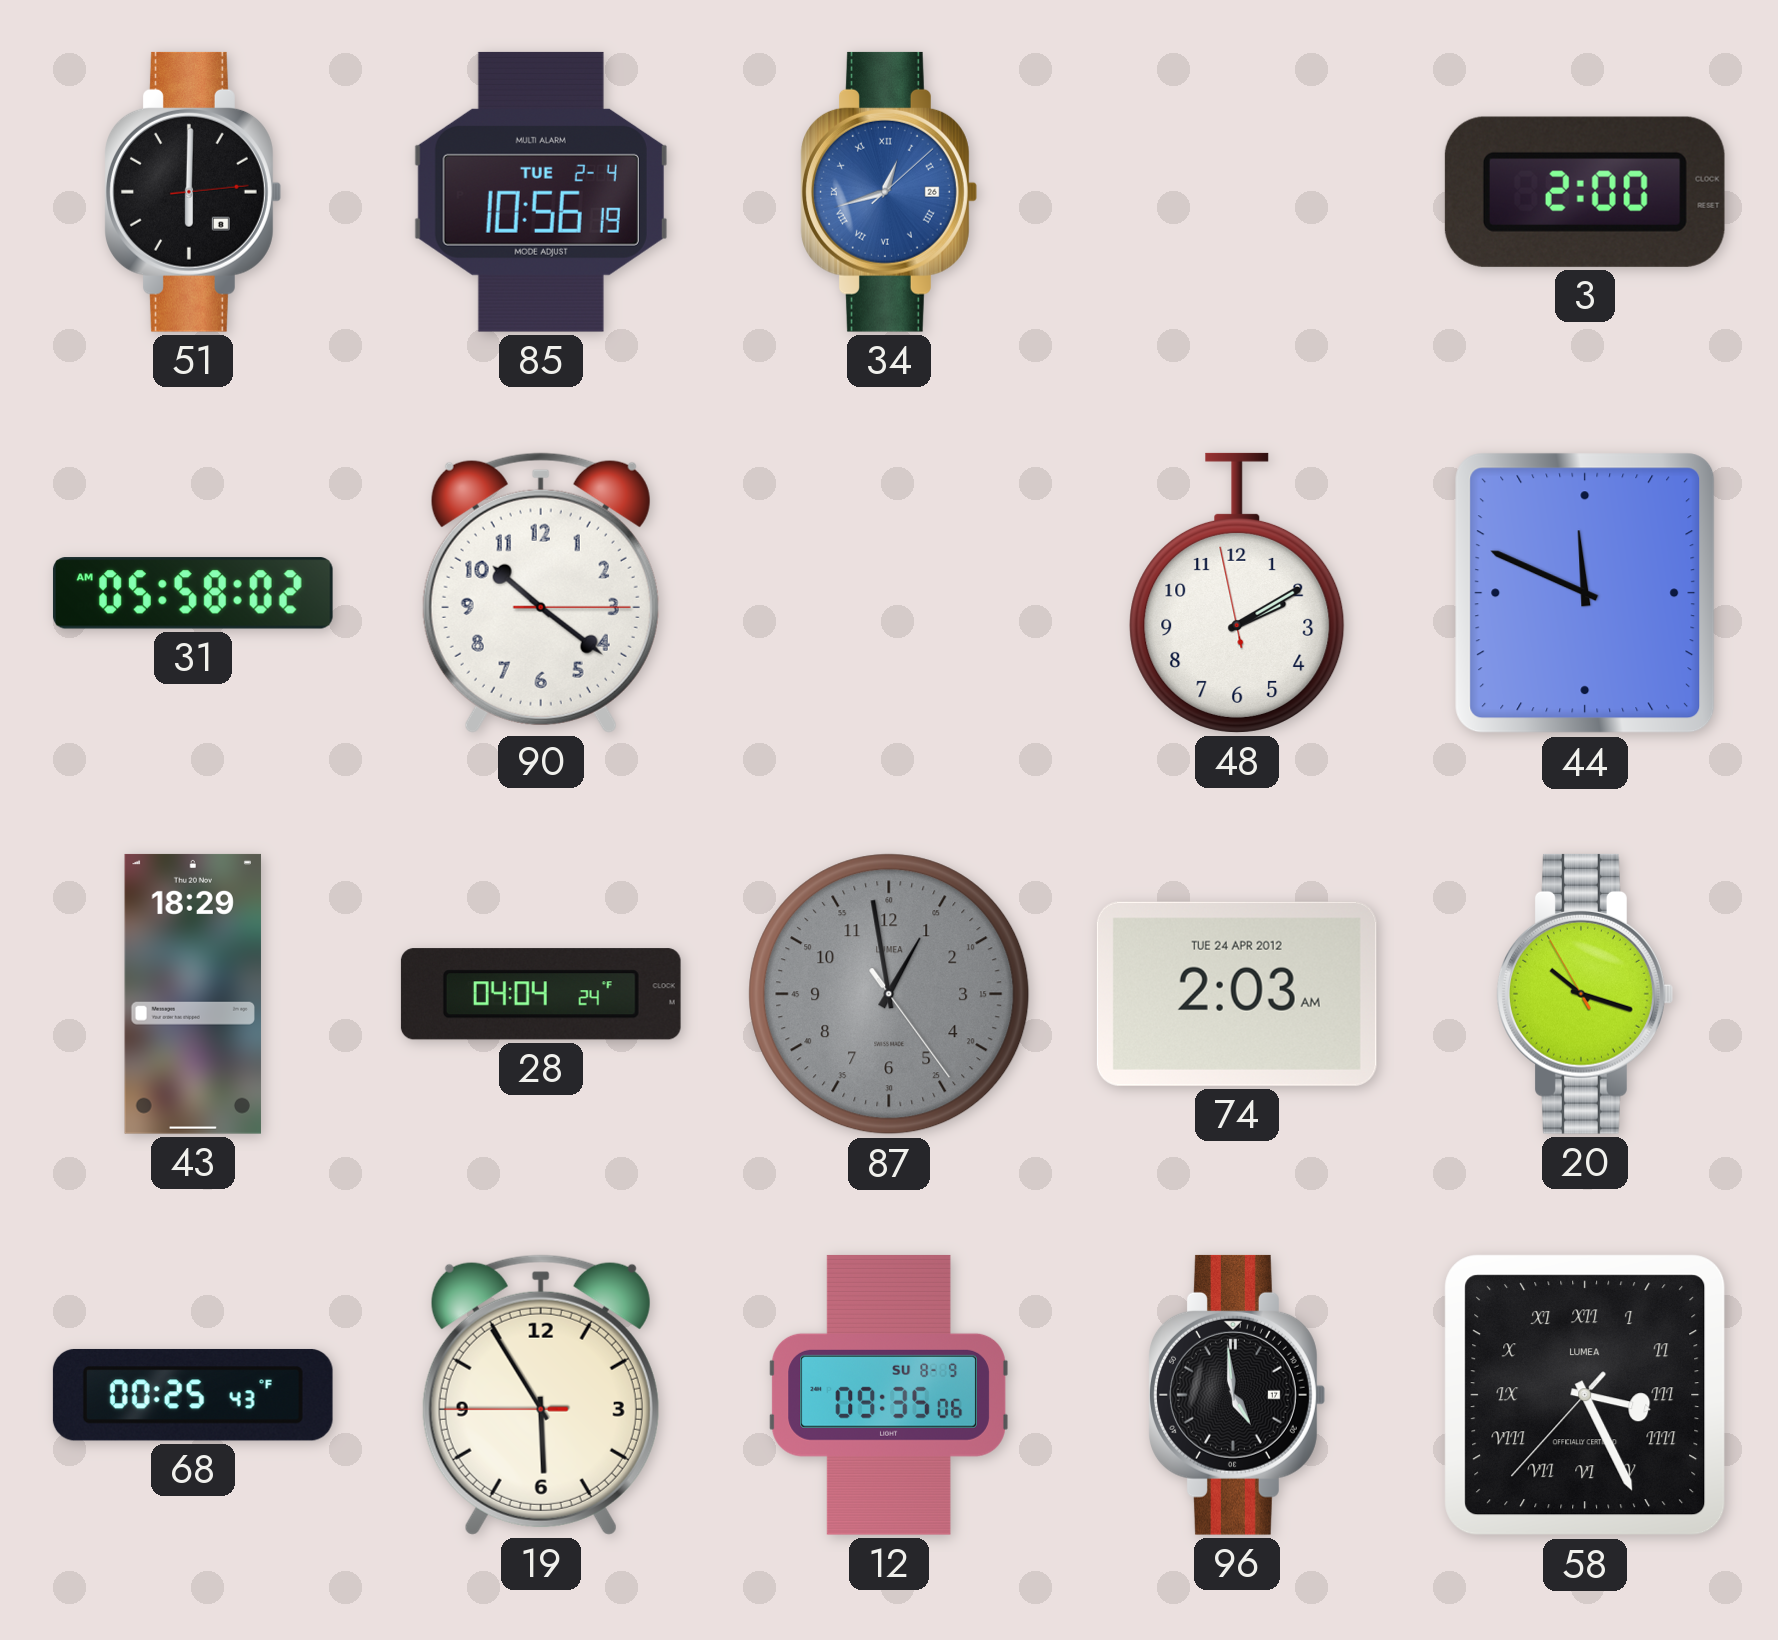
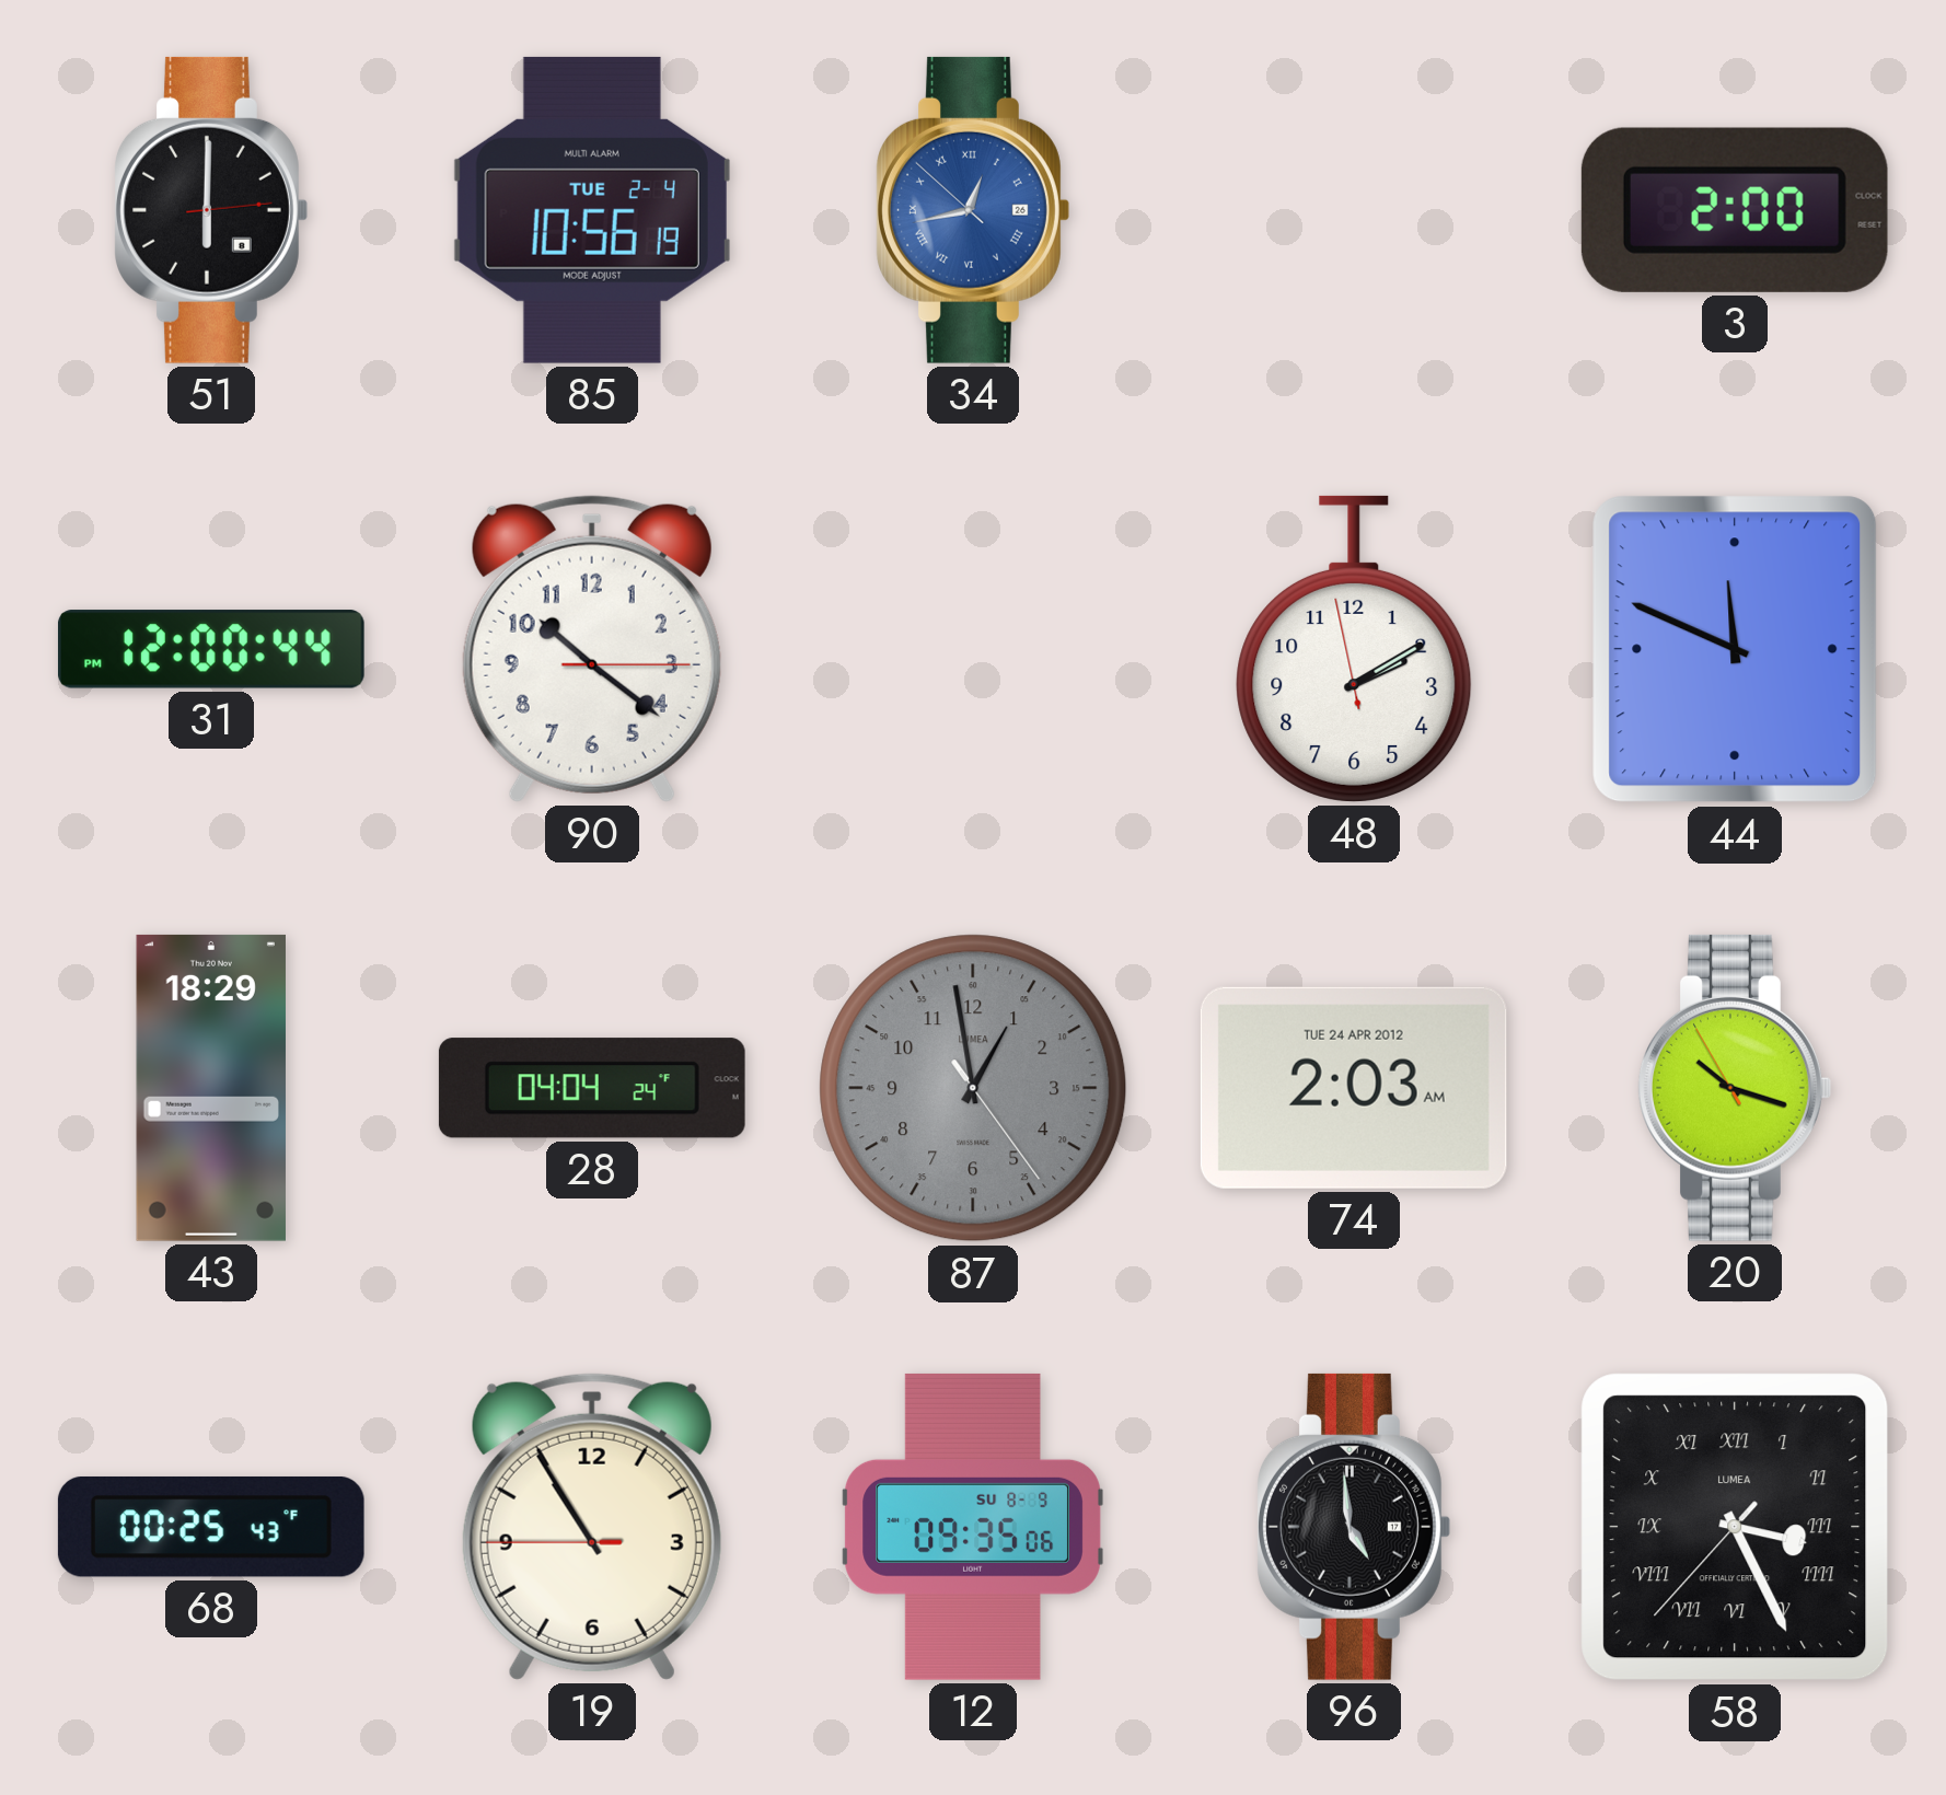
34: 12:42:08 -> 12:42:52
31: 05:58 -> 12:00
19: 5:54 -> 10:54
